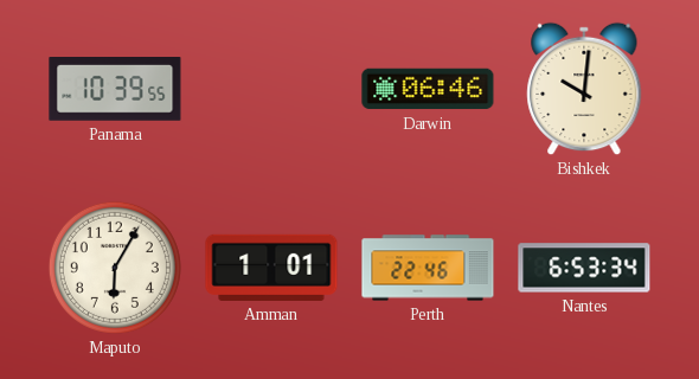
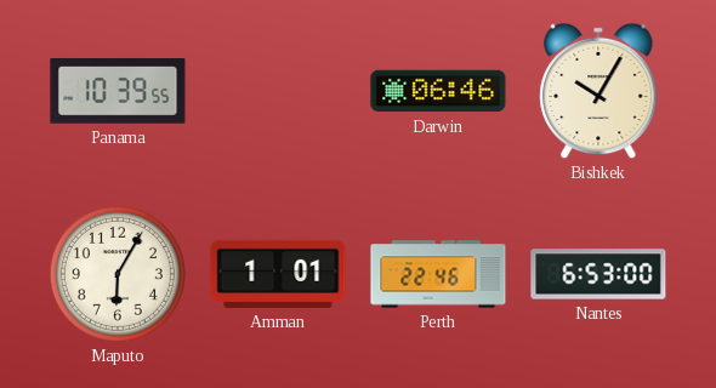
Bishkek: 10:01 -> 10:05
Nantes: 6:53:34 -> 6:53:00
